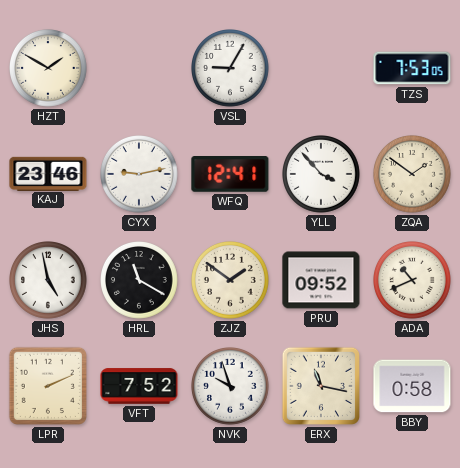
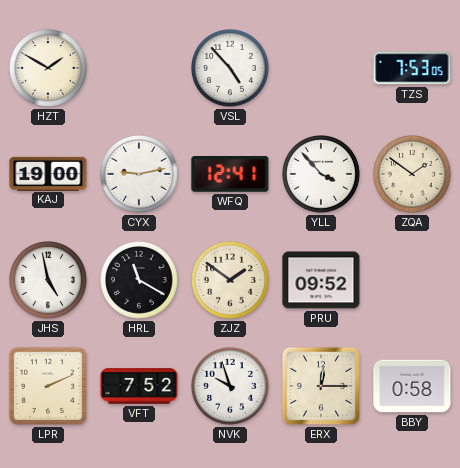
VSL: 9:05 -> 4:53
KAJ: 23:46 -> 19:00
ADA: 10:41 -> none
ERX: 11:17 -> 12:15
